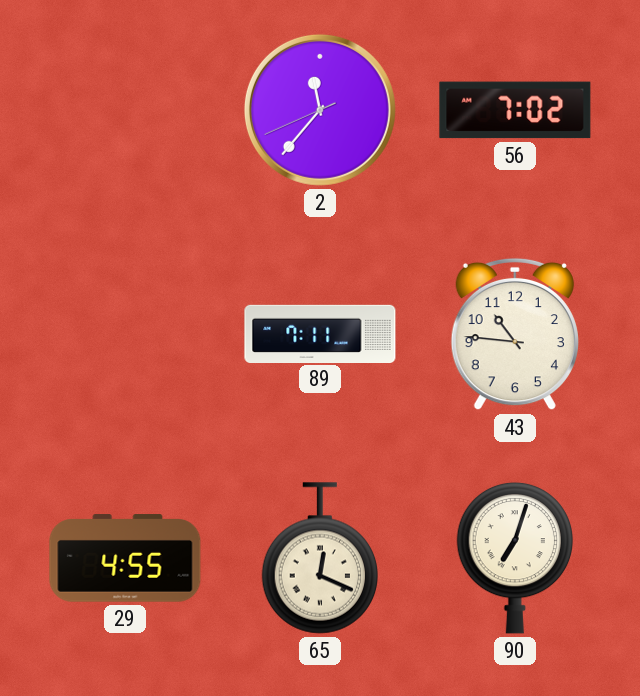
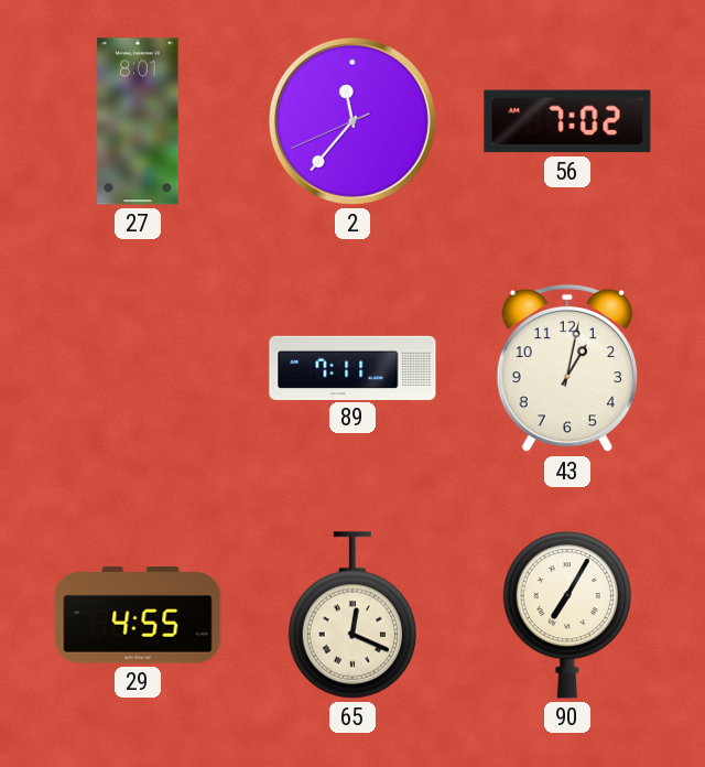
27: none -> 8:01
43: 10:46 -> 1:02
90: 7:03 -> 7:05
